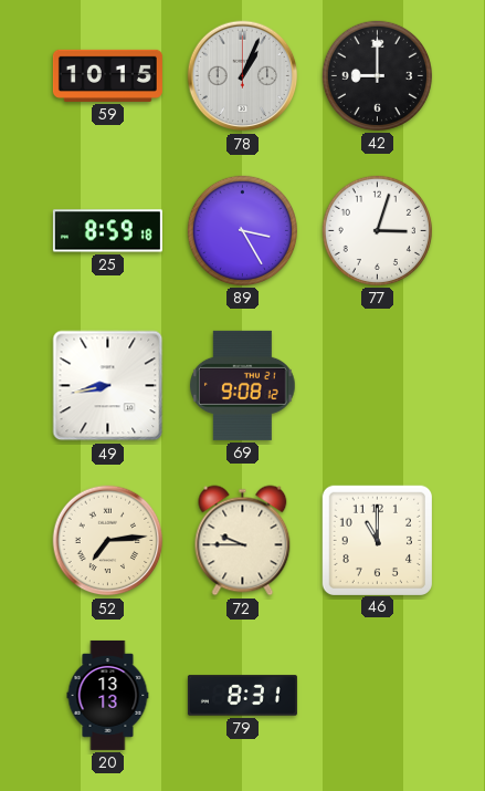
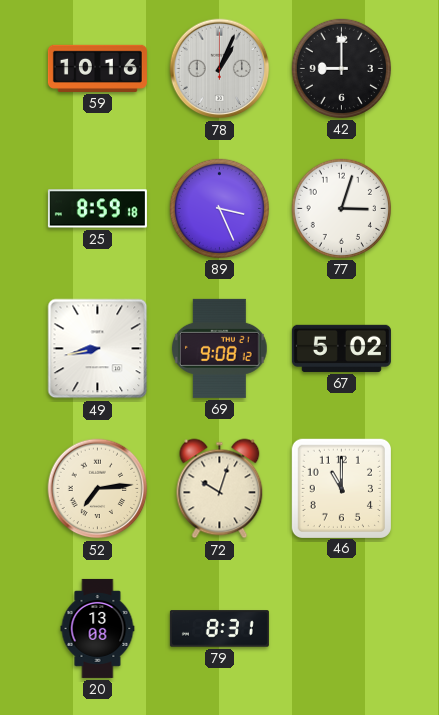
59: 10:15 -> 10:16
89: 3:25 -> 3:26
67: none -> 5:02
72: 9:45 -> 10:03
20: 13:13 -> 13:08
